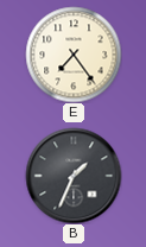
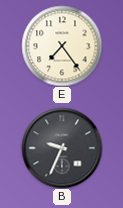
B: 1:34 -> 9:34
